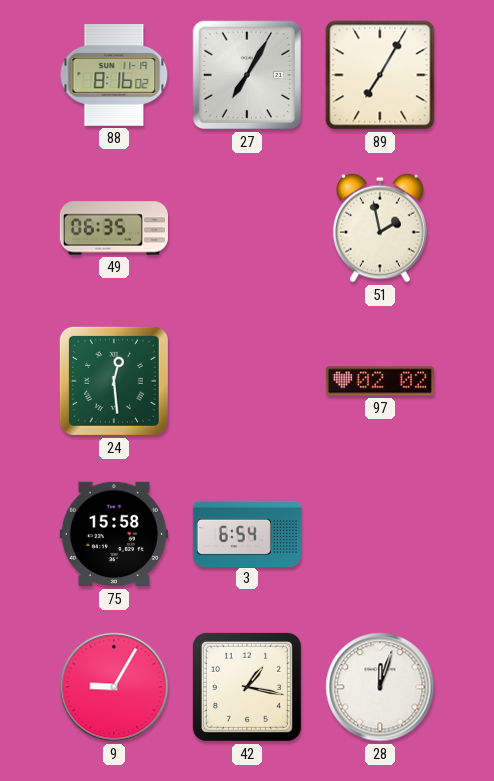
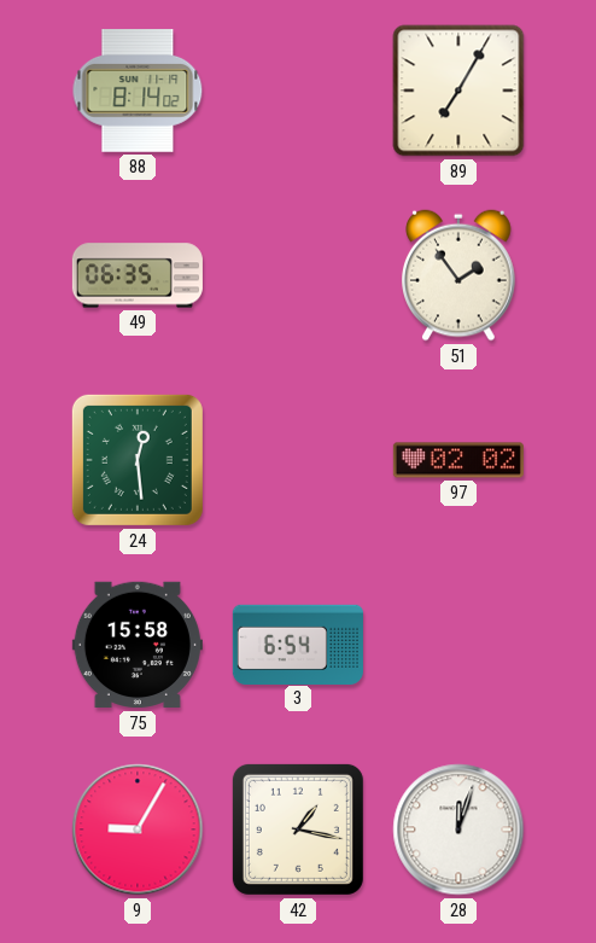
88: 8:16 -> 8:14
27: 7:05 -> none
51: 1:58 -> 1:54
